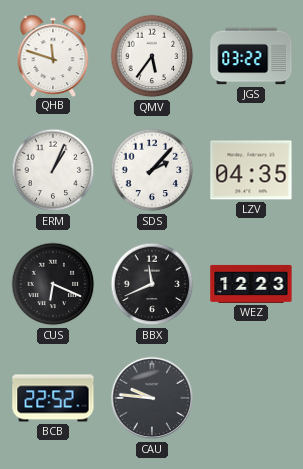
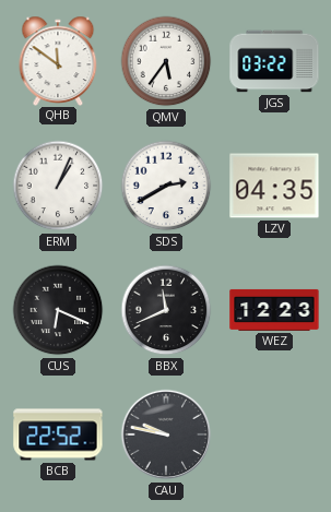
QHB: 11:48 -> 11:51
SDS: 2:07 -> 2:40
CAU: 9:46 -> 9:47
